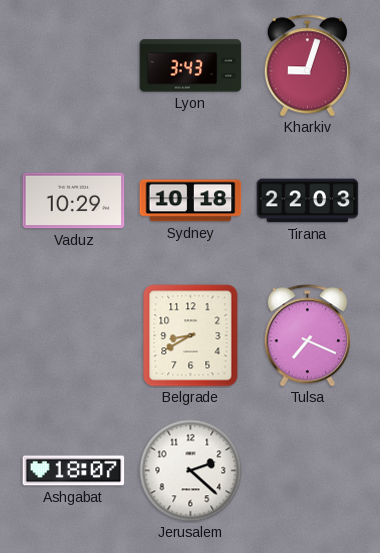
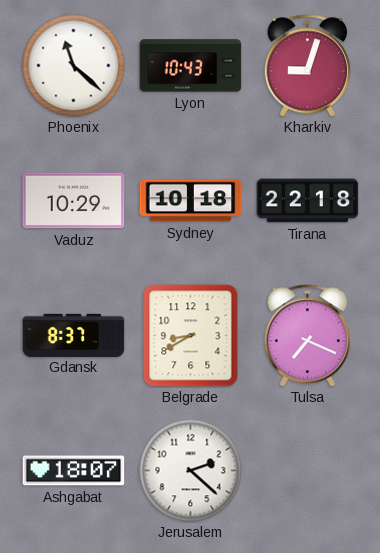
Phoenix: none -> 11:22
Lyon: 3:43 -> 10:43
Tirana: 22:03 -> 22:18
Gdansk: none -> 8:37
